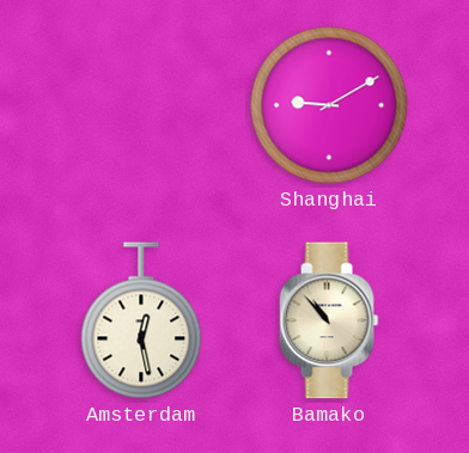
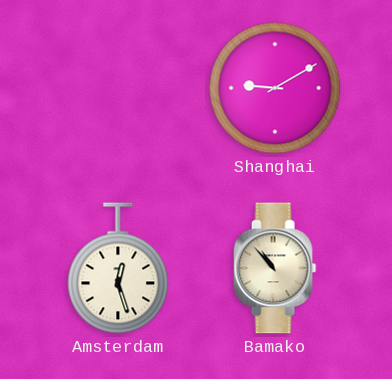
Amsterdam: 12:28 -> 12:27
